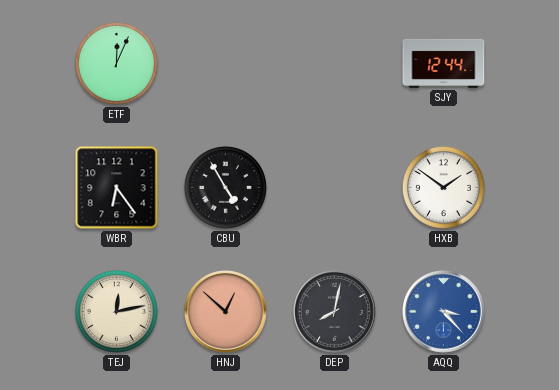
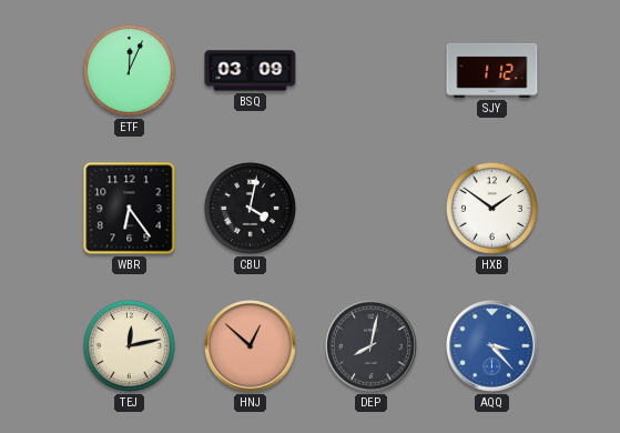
BSQ: none -> 03:09
SJY: 12:44 -> 1:12
CBU: 4:55 -> 4:02
